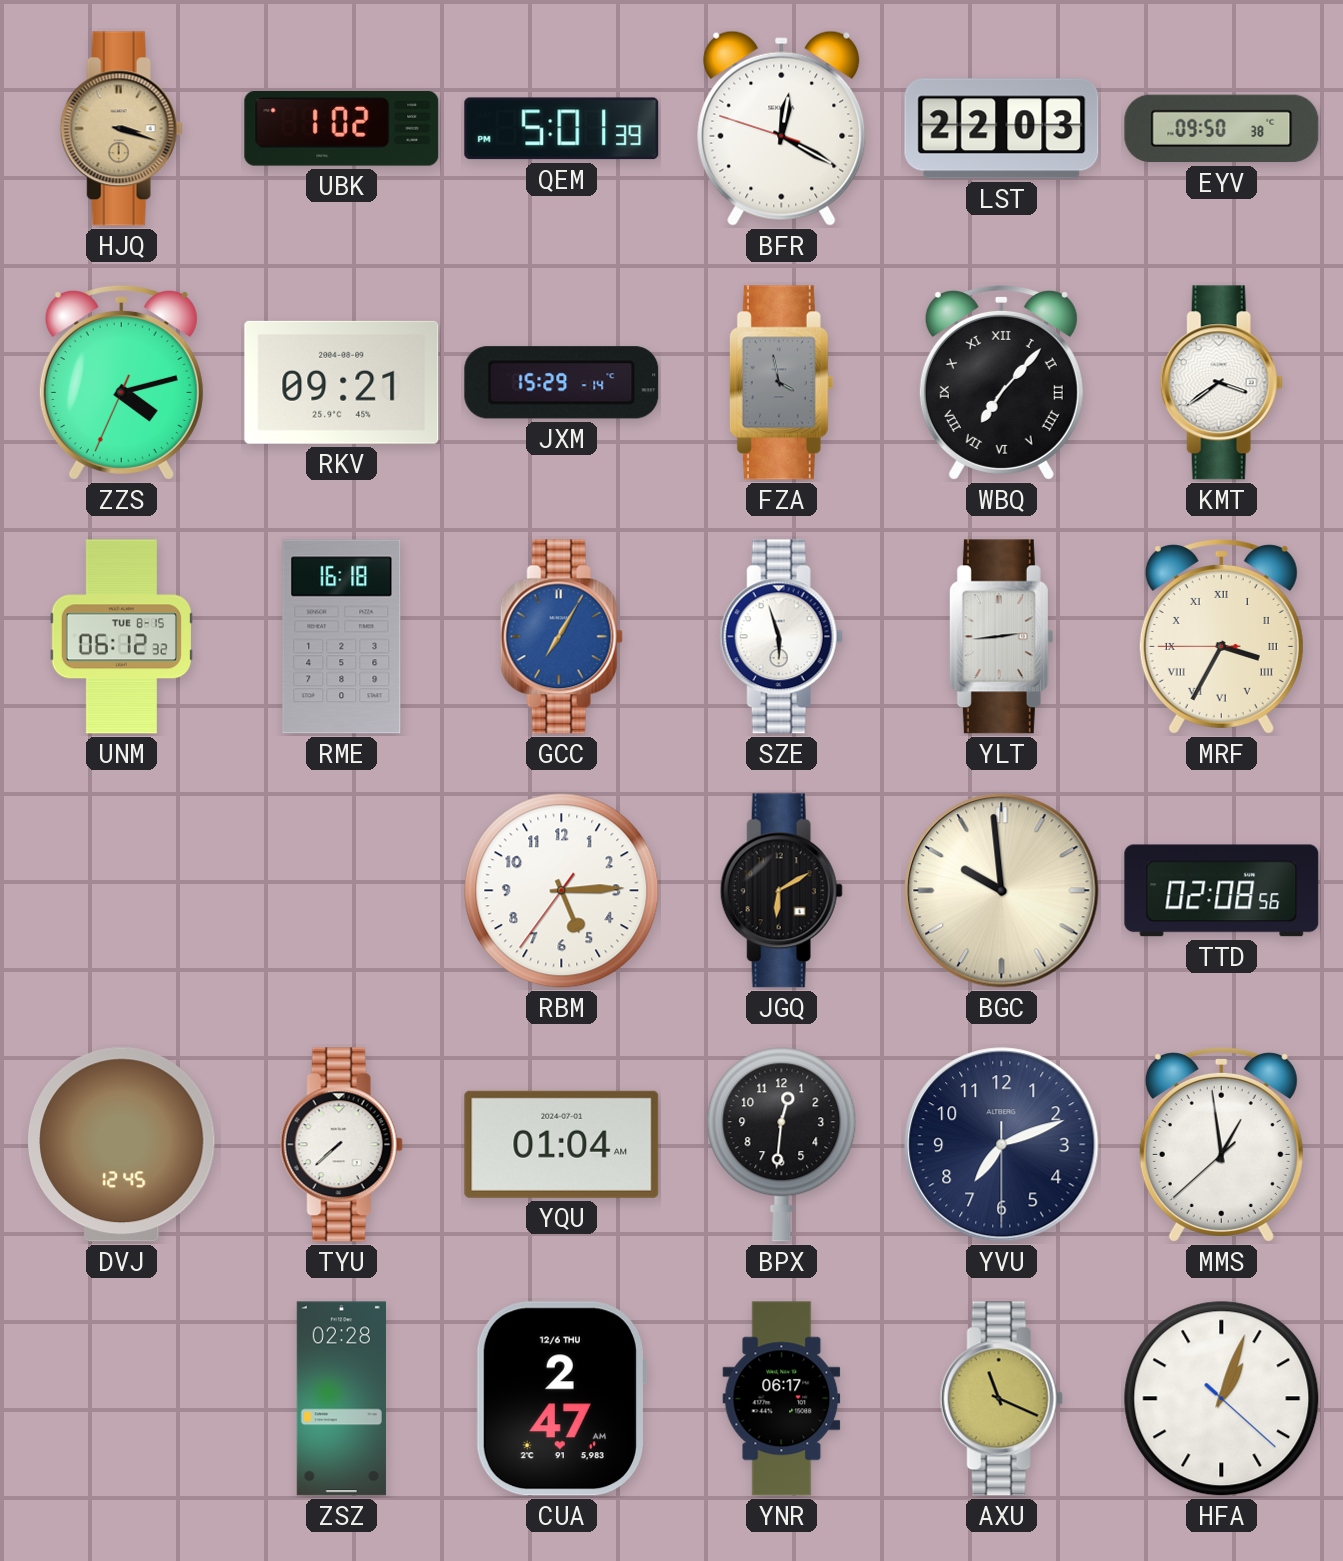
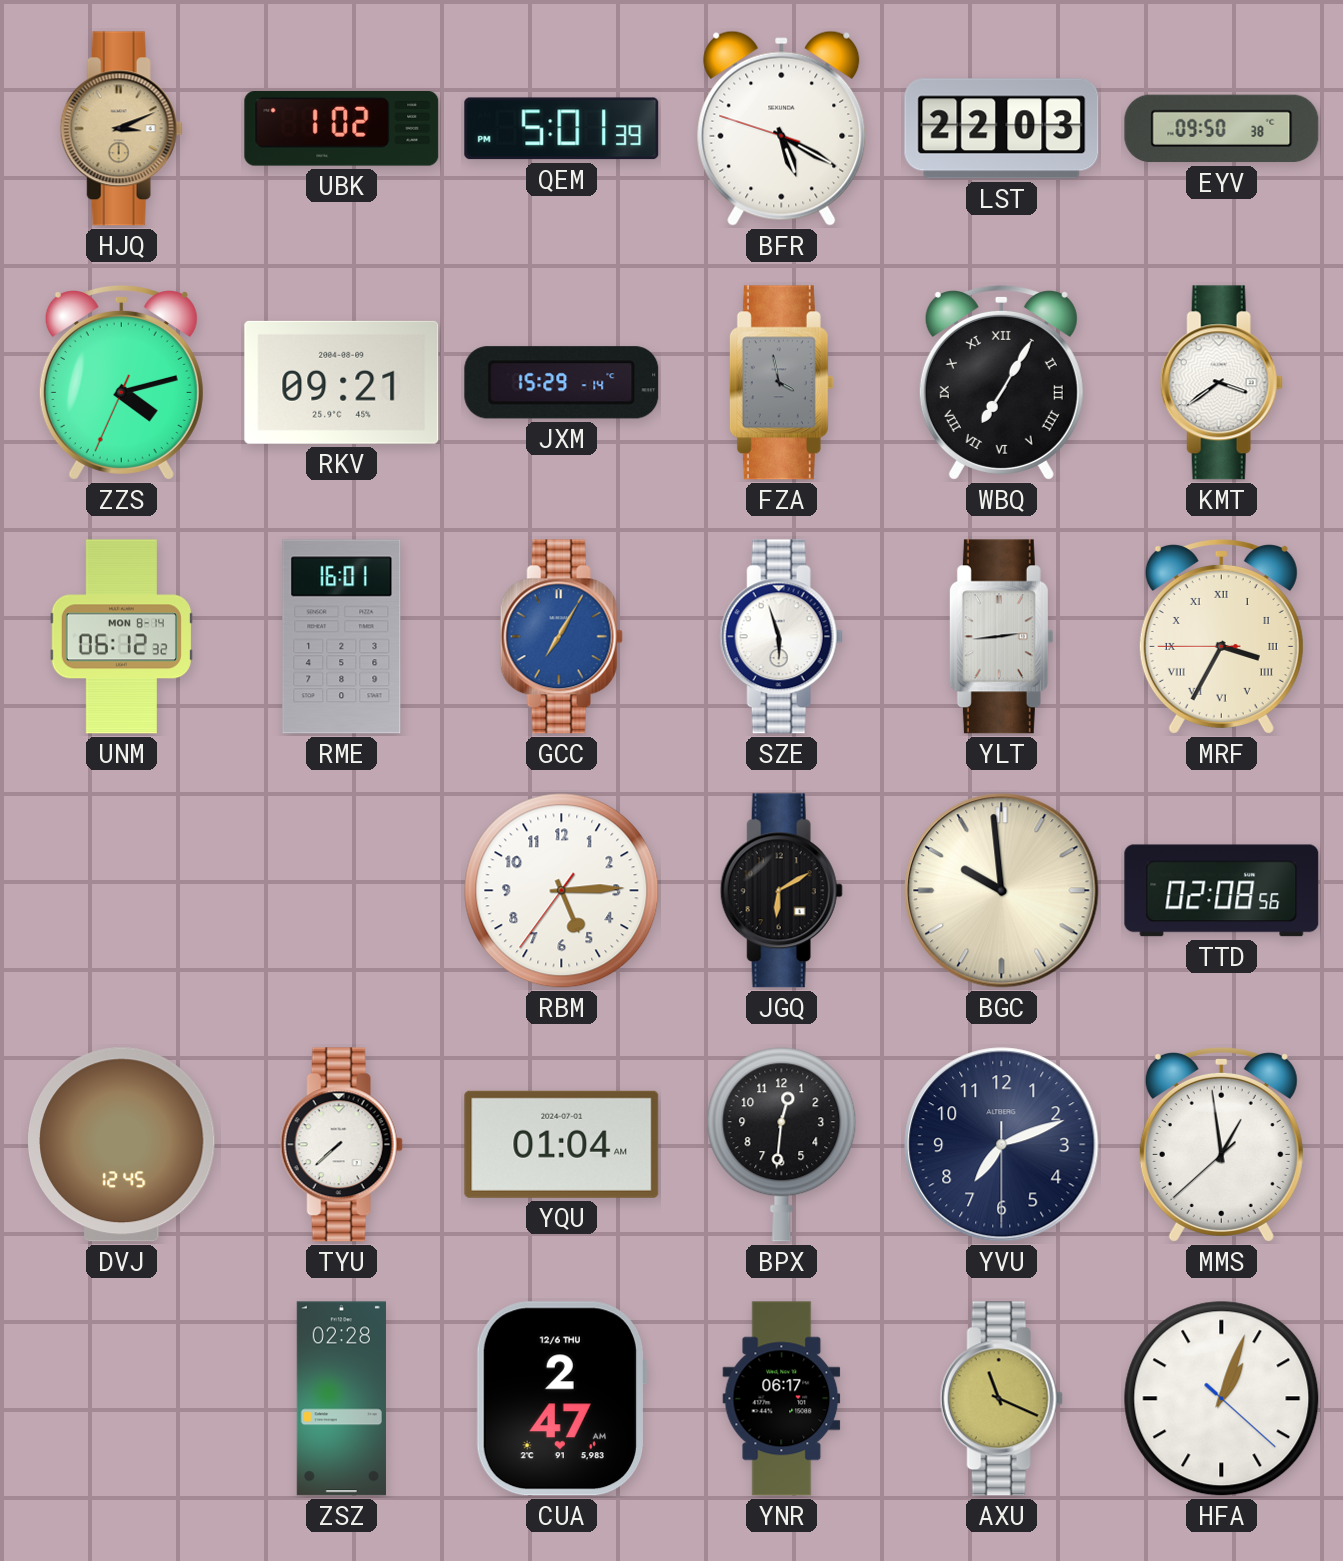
HJQ: 3:18 -> 3:11
BFR: 12:19 -> 5:19
WBQ: 7:07 -> 7:05
UNM date: TUE 8-15 -> MON 8-14
RME: 16:18 -> 16:01
